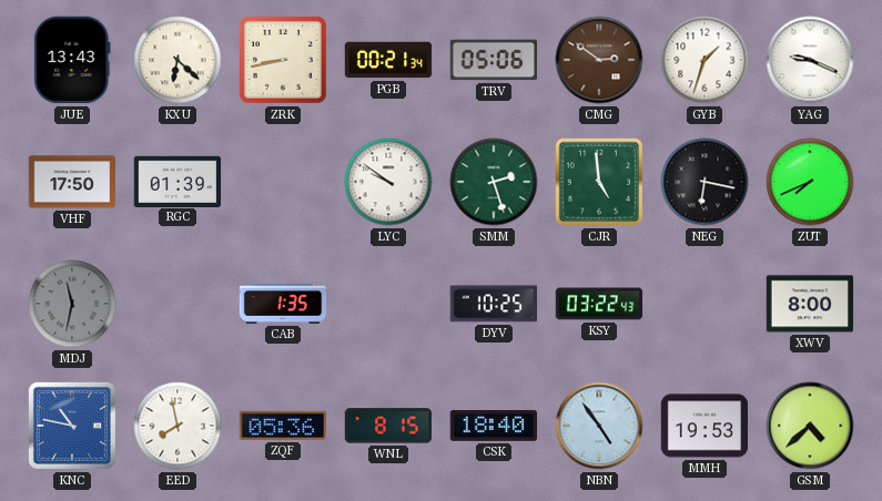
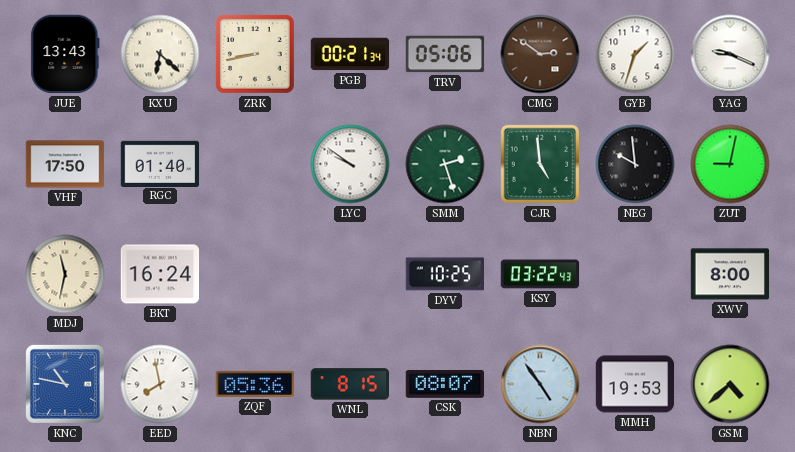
RGC: 01:39 -> 01:40
NEG: 6:17 -> 9:59
ZUT: 7:41 -> 9:02
MDJ dial: grey -> cream
BKT: none -> 16:24
CAB: 1:35 -> none
CSK: 18:40 -> 08:07
